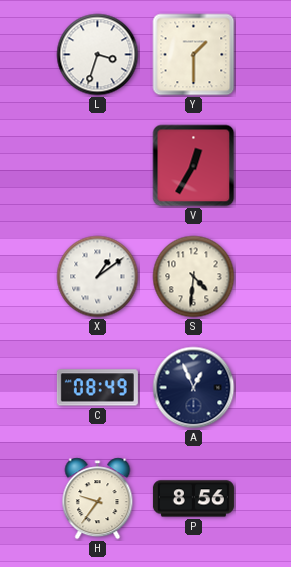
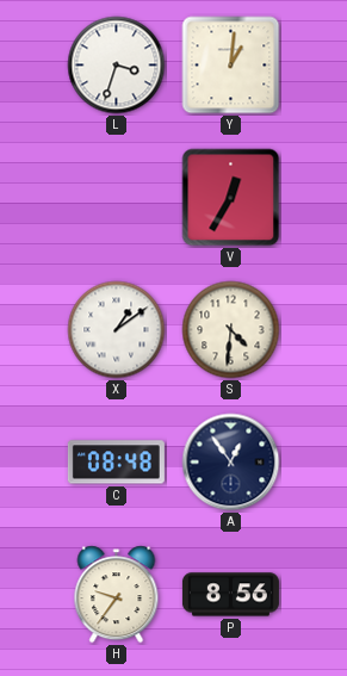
Y: 1:30 -> 1:01
C: 08:49 -> 08:48
A: 12:56 -> 12:54
